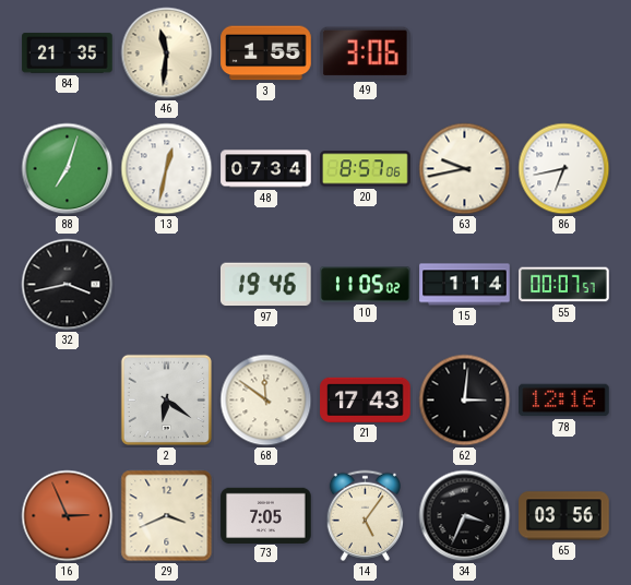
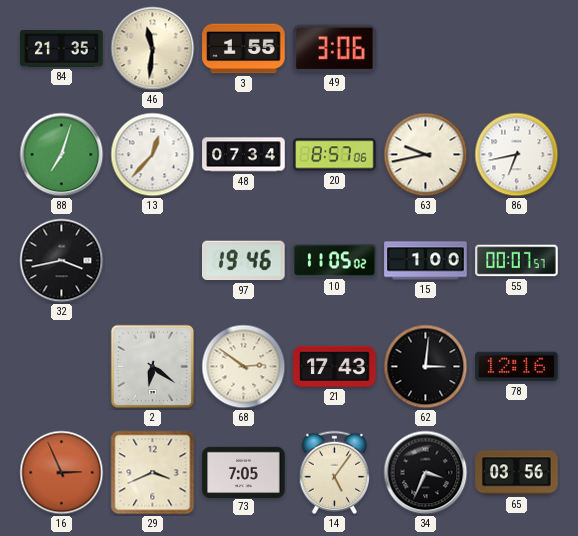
13: 12:32 -> 12:37
15: 1:14 -> 1:00
68: 11:51 -> 2:51
